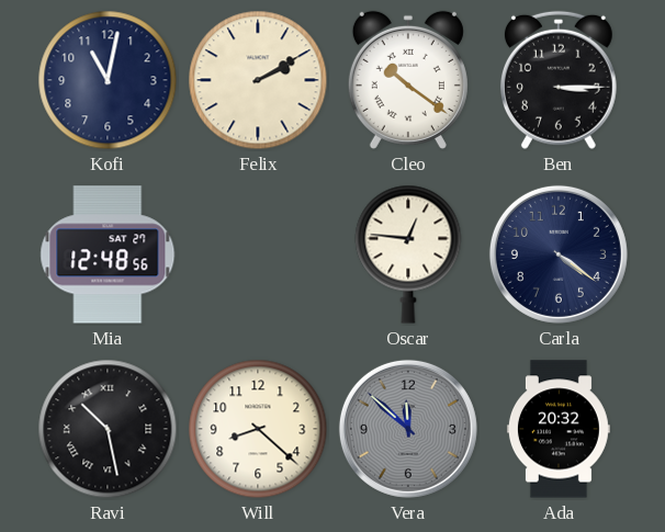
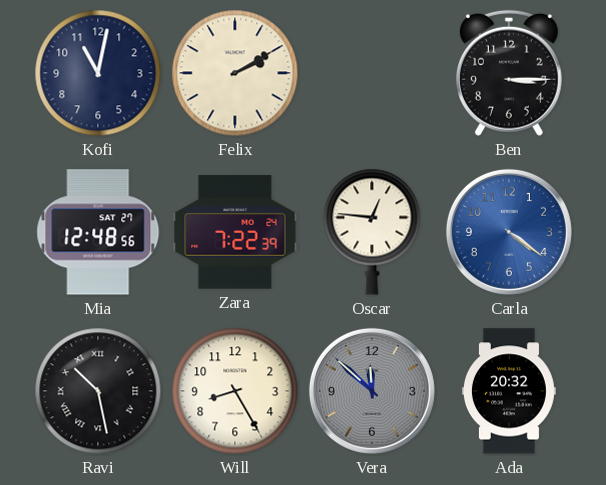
Cleo: 10:21 -> none
Zara: none -> 7:22
Carla dial: navy -> blue
Will: 8:22 -> 8:25
